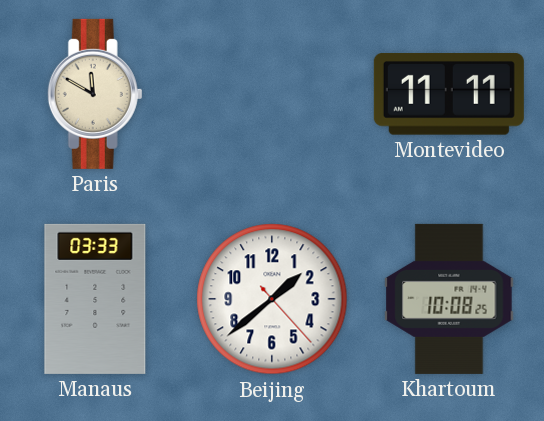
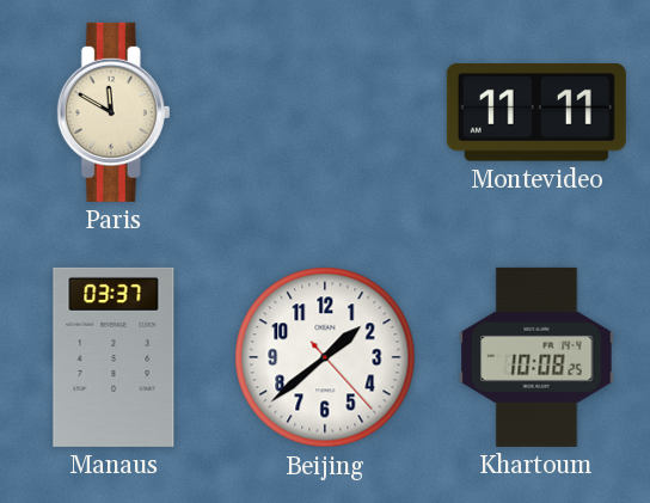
Manaus: 03:33 -> 03:37
